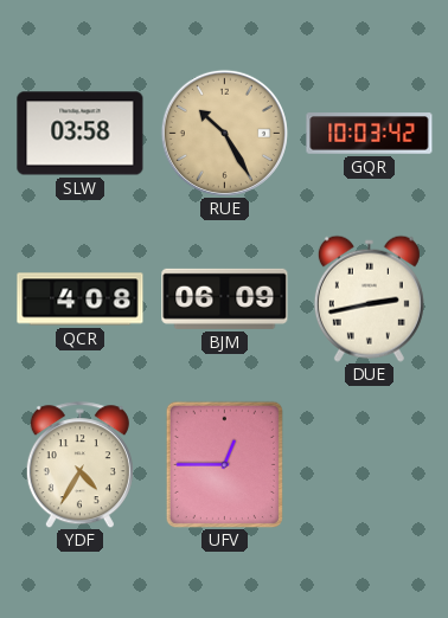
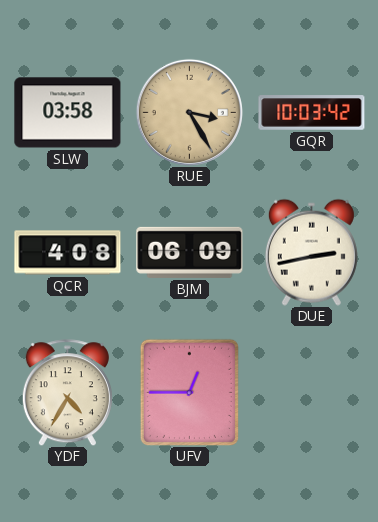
RUE: 10:25 -> 3:25
